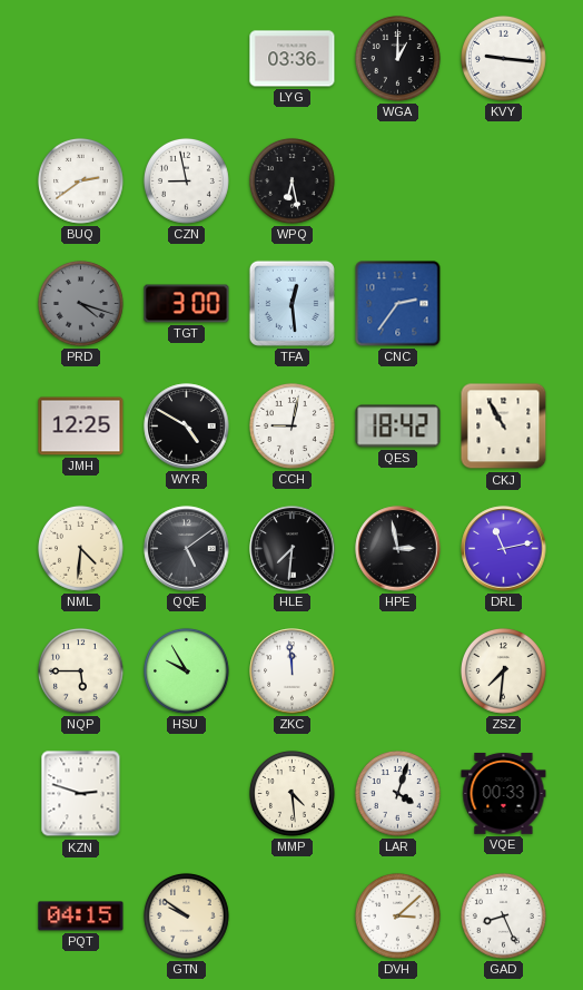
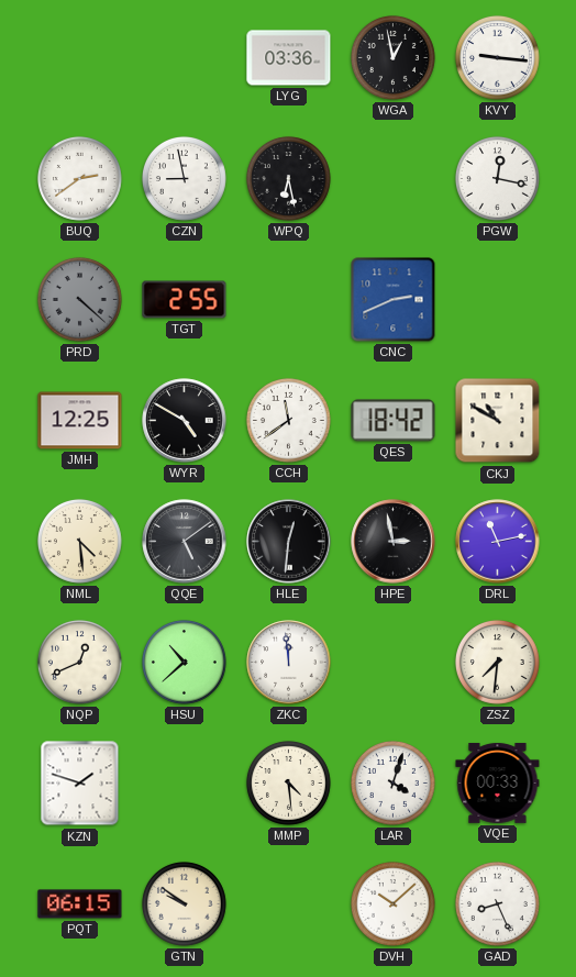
WGA: 1:00 -> 12:58
PGW: none -> 12:17
PRD: 4:18 -> 4:22
TGT: 3:00 -> 2:55
TFA: 12:29 -> none
CNC: 2:36 -> 2:41
CCH: 9:02 -> 11:39
CKJ: 10:55 -> 10:50
NML: 4:31 -> 4:29
HLE: 7:31 -> 12:31
NQP: 5:45 -> 12:41
HSU: 9:55 -> 10:38
KZN: 2:48 -> 1:48
PQT: 04:15 -> 06:15
DVH: 3:08 -> 10:08
